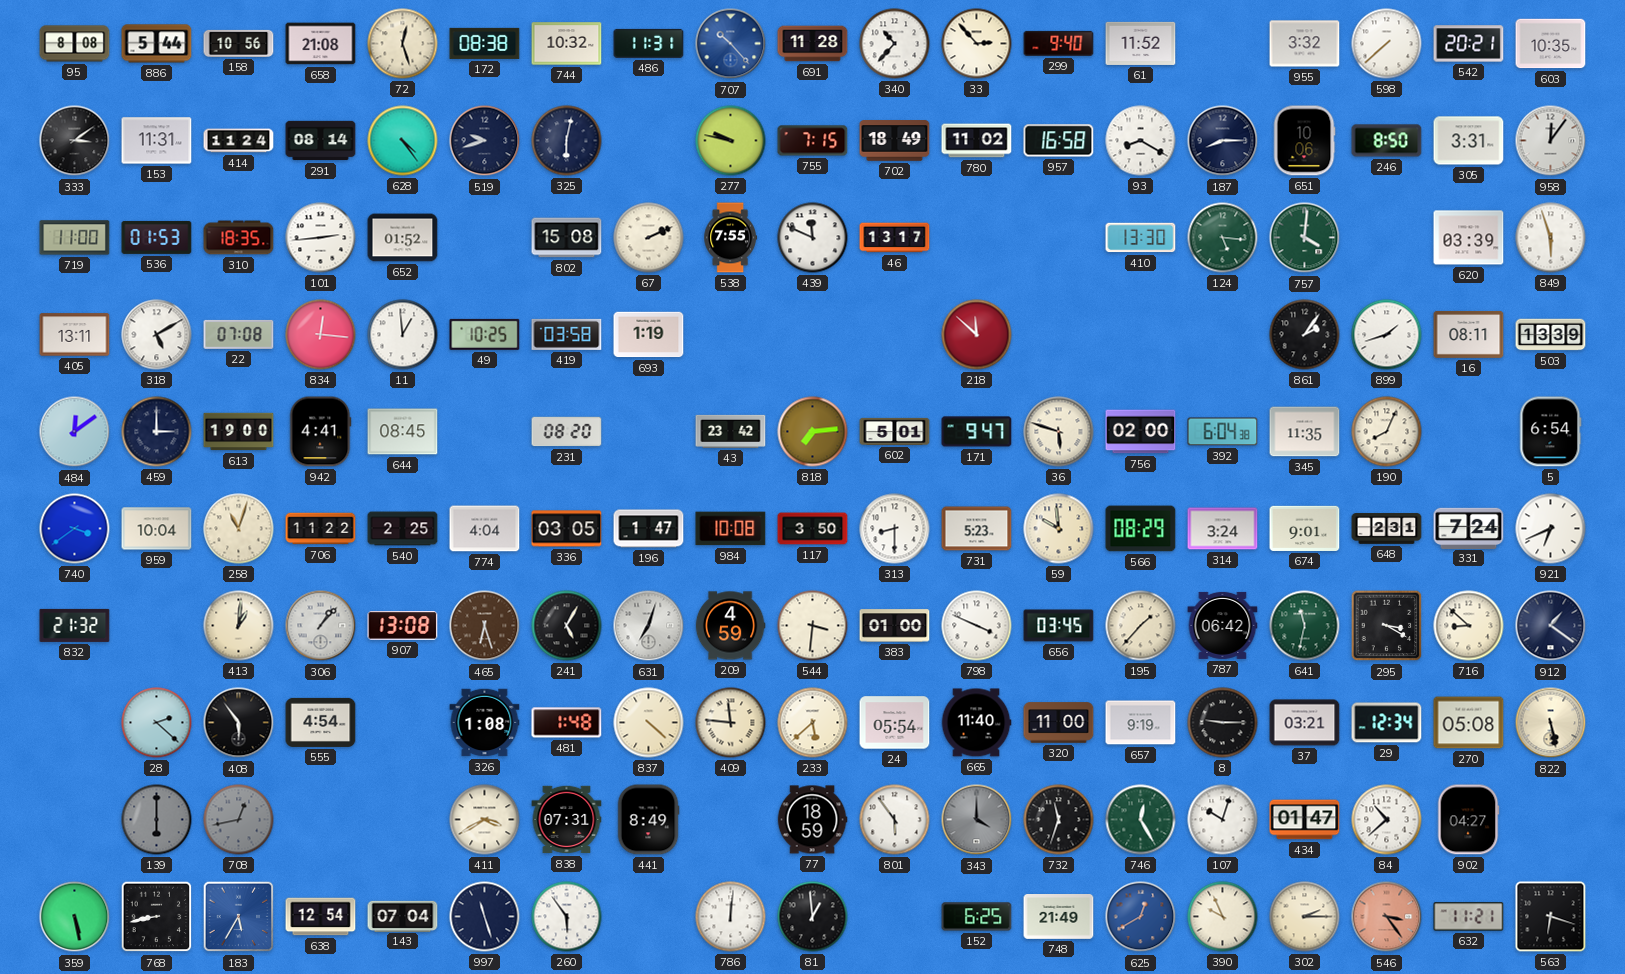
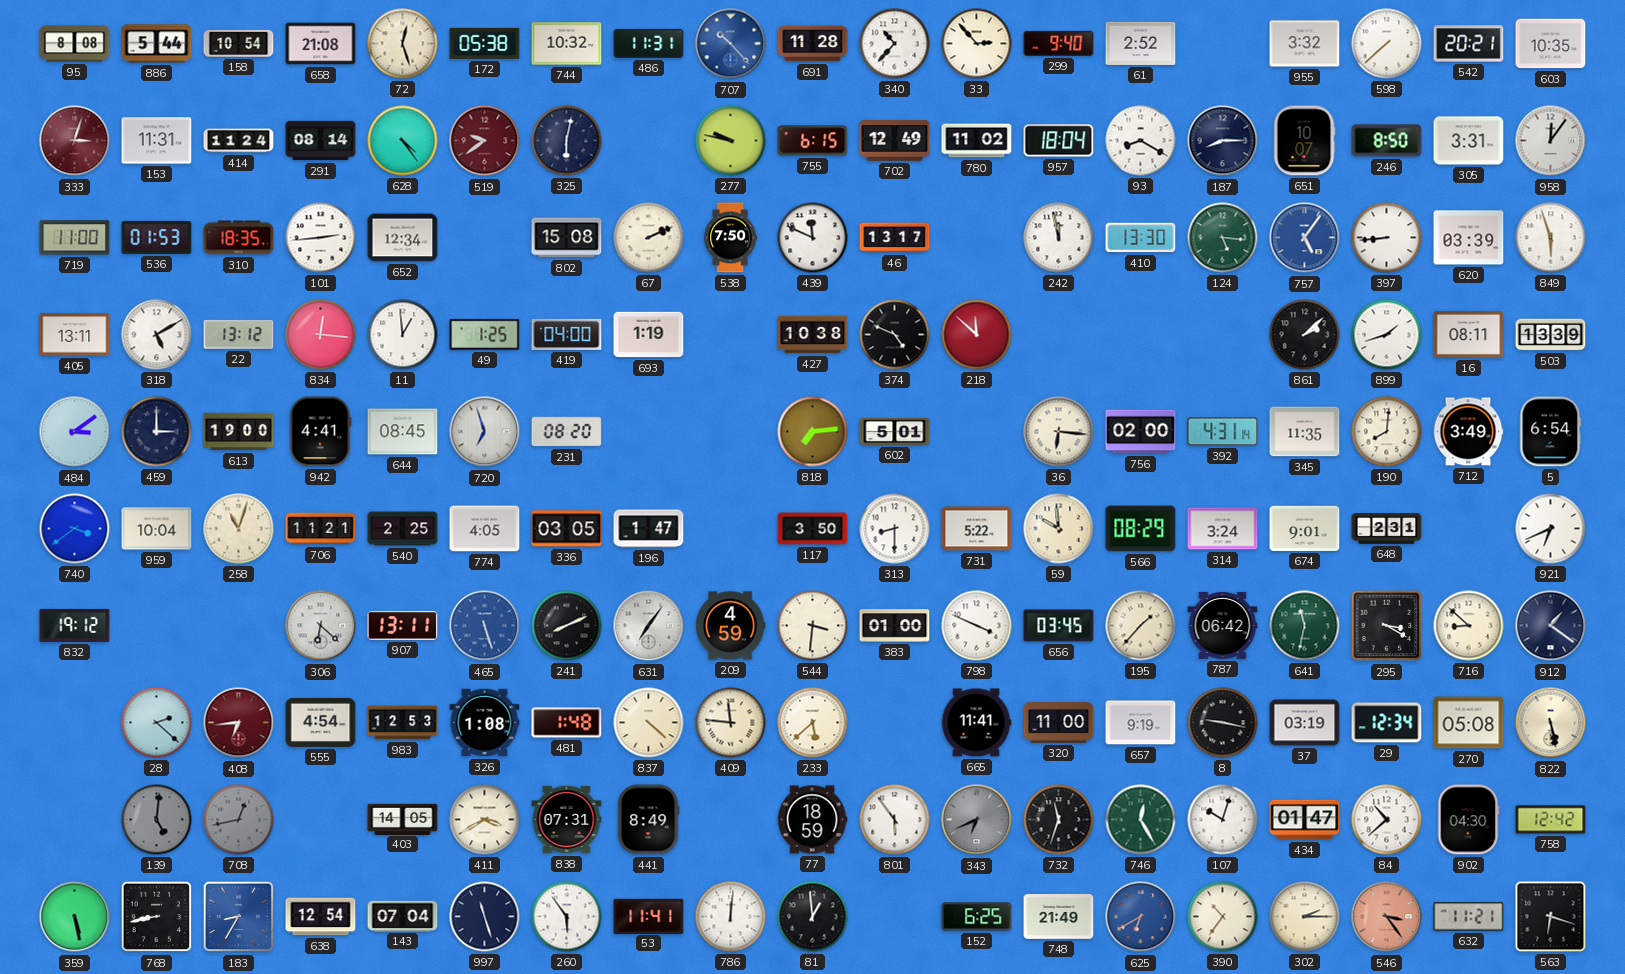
158: 10:56 -> 10:54
172: 08:38 -> 05:38
61: 11:52 -> 2:52
333: 3:09 -> 3:03
333 dial: black -> burgundy
519: 9:42 -> 9:39
519 dial: navy -> burgundy
755: 7:15 -> 6:15
702: 18:49 -> 12:49
957: 16:58 -> 18:04
651: 10:06 -> 10:07
652: 01:52 -> 12:34
538: 7:55 -> 7:50
242: none -> 11:58
757: 4:01 -> 5:06
757 dial: green -> blue
397: none -> 8:44
22: 07:08 -> 13:12
49: 10:25 -> 1:25
419: 03:58 -> 04:00
427: none -> 10:38
374: none -> 4:49
861: 2:06 -> 2:08
484: 12:09 -> 3:09
720: none -> 6:57
43: 23:42 -> none
171: 9:47 -> none
36: 5:48 -> 6:16
392: 6:04 -> 4:31
190: 8:04 -> 8:01
712: none -> 3:49
706: 11:22 -> 11:21
774: 4:04 -> 4:05
984: 10:08 -> none
731: 5:23 -> 5:22
331: 7:24 -> none
832: 21:32 -> 19:12
413: 1:01 -> none
306: 1:07 -> 6:22
907: 13:08 -> 13:11
465: 6:27 -> 5:27
465 dial: brown -> blue
241: 5:05 -> 8:11
631: 7:03 -> 7:06
408: 5:54 -> 6:44
408 dial: black -> burgundy
983: none -> 12:53
24: 05:54 -> none
665: 11:40 -> 11:41
8: 9:15 -> 9:17
37: 03:21 -> 03:19
139: 6:00 -> 5:01
403: none -> 14:05
343: 4:00 -> 6:41
902: 04:27 -> 04:30
758: none -> 12:42
183: 5:35 -> 8:35
53: none -> 11:41
625: 12:40 -> 6:40
390: 9:56 -> 10:36
